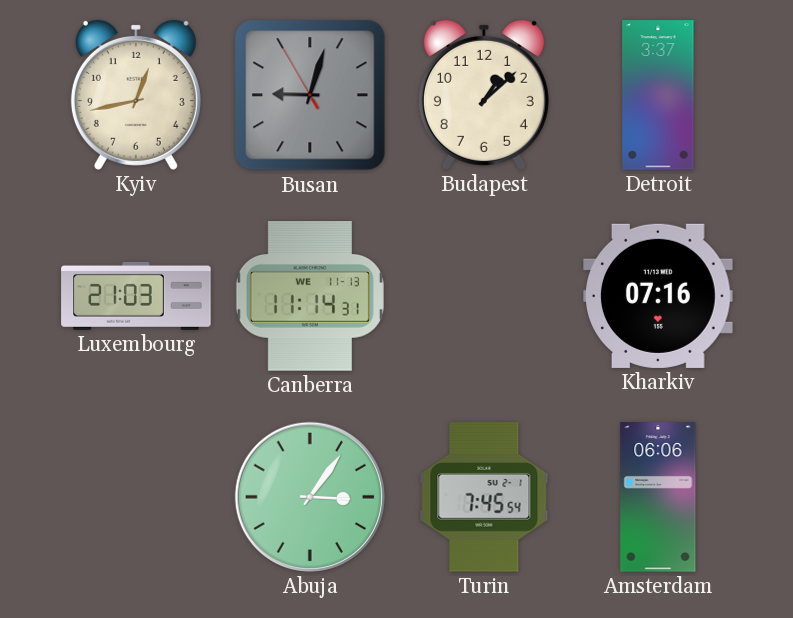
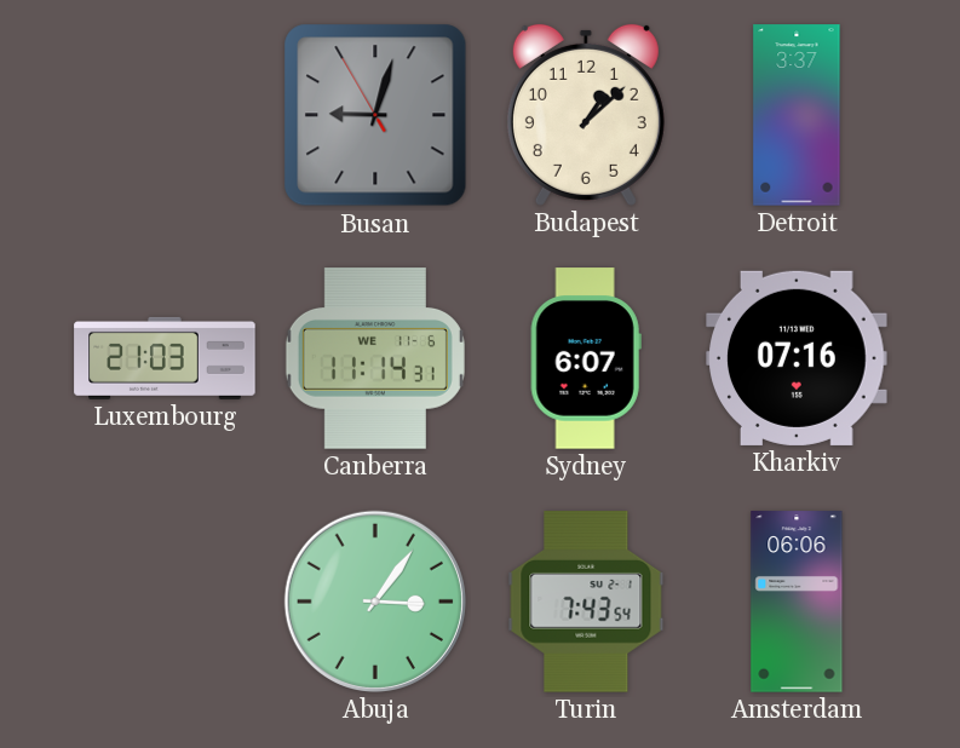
Kyiv: 12:43 -> none
Canberra date: WE 11-13 -> WE 11-6
Sydney: none -> 6:07
Turin: 7:45 -> 7:43
